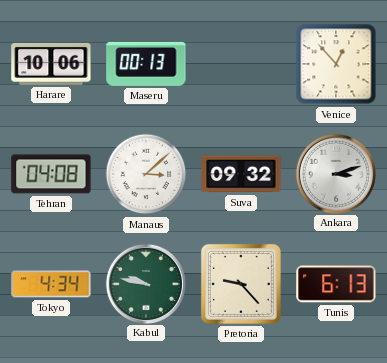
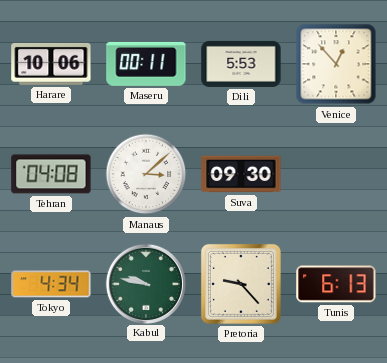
Maseru: 00:13 -> 00:11
Dili: none -> 5:53
Suva: 09:32 -> 09:30
Ankara: 3:12 -> none
